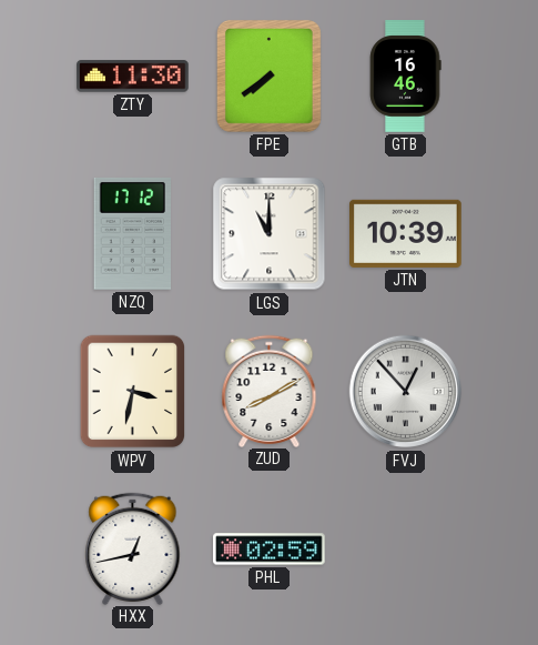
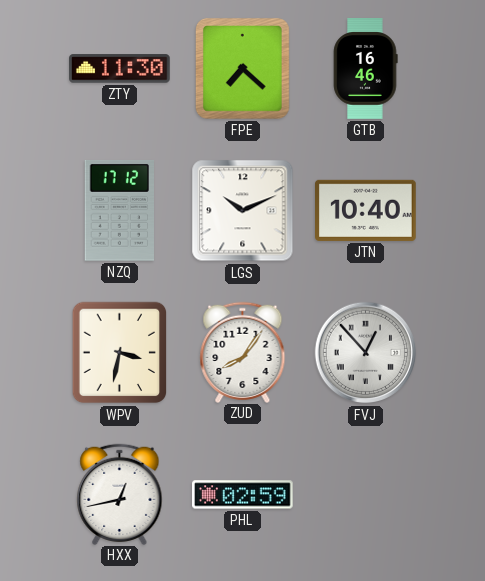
FPE: 7:39 -> 7:22
LGS: 11:00 -> 10:11
JTN: 10:39 -> 10:40
ZUD: 8:10 -> 8:06
